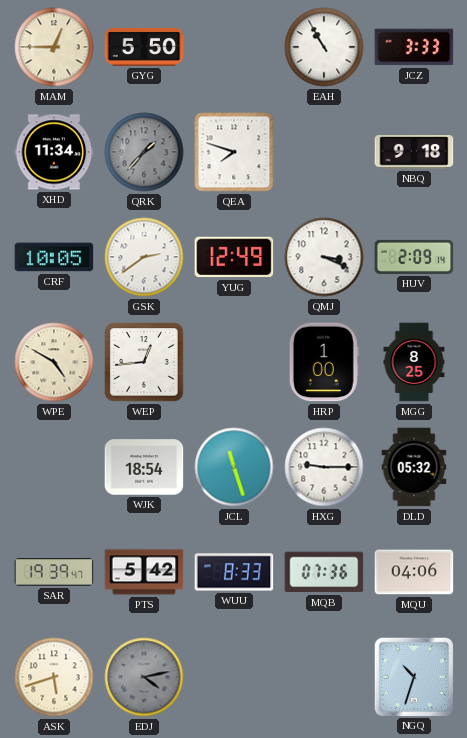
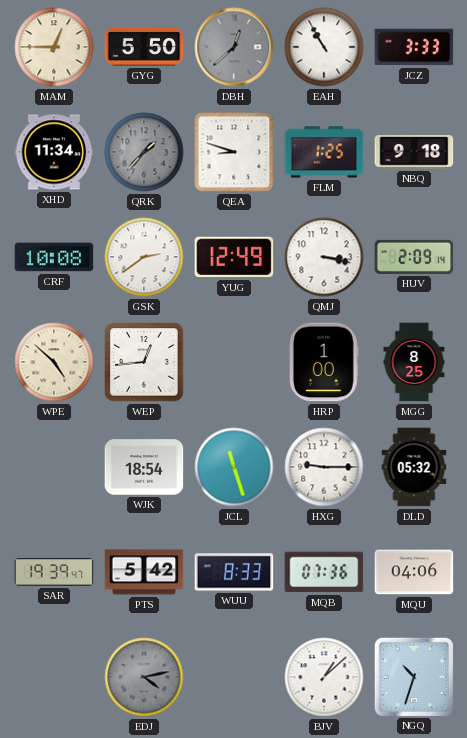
DBH: none -> 12:38
QEA: 7:48 -> 8:48
FLM: none -> 1:25
CRF: 10:05 -> 10:08
QMJ: 3:19 -> 3:17
WPE: 4:50 -> 4:52
ASK: 5:42 -> none
BJV: none -> 1:08
